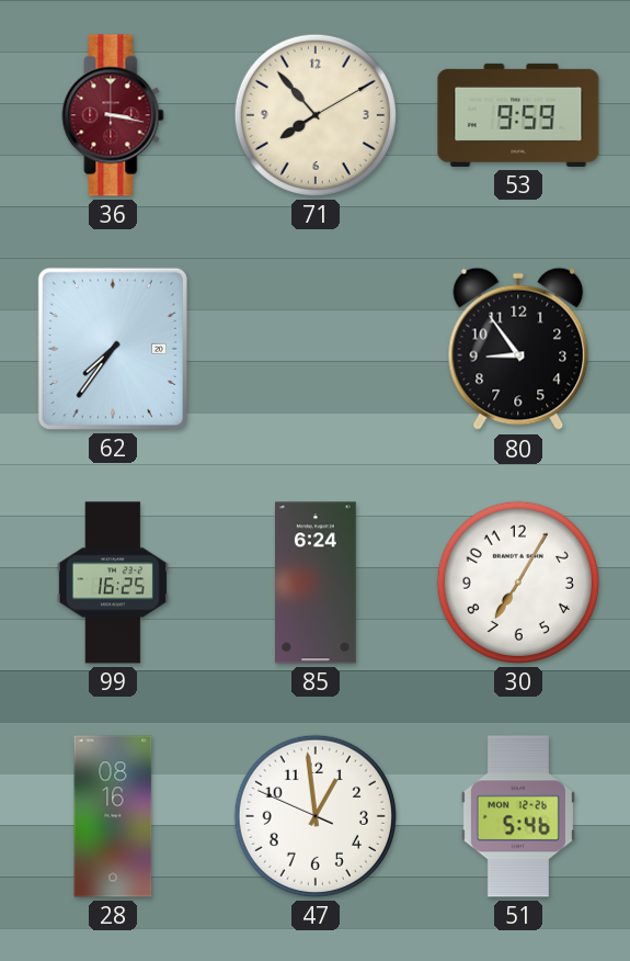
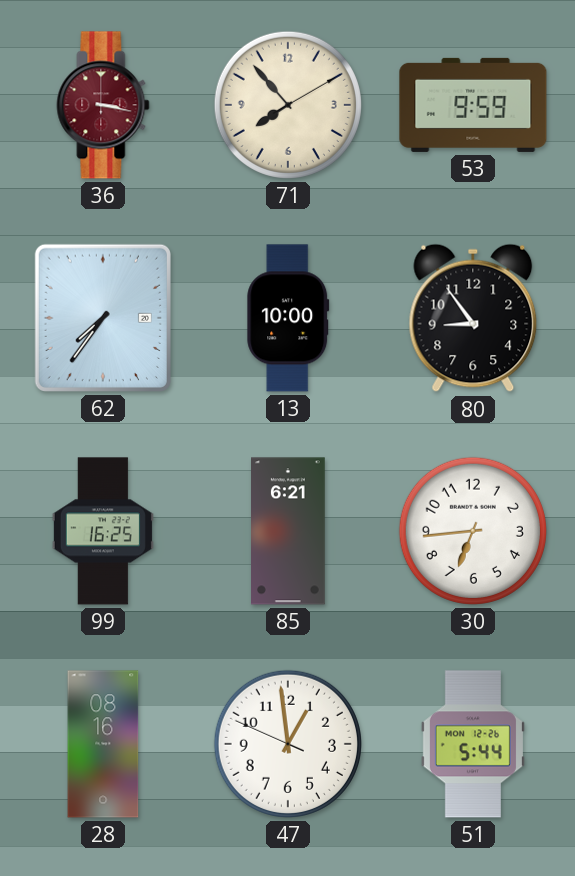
13: none -> 10:00
85: 6:24 -> 6:21
30: 7:05 -> 6:44
51: 5:46 -> 5:44
